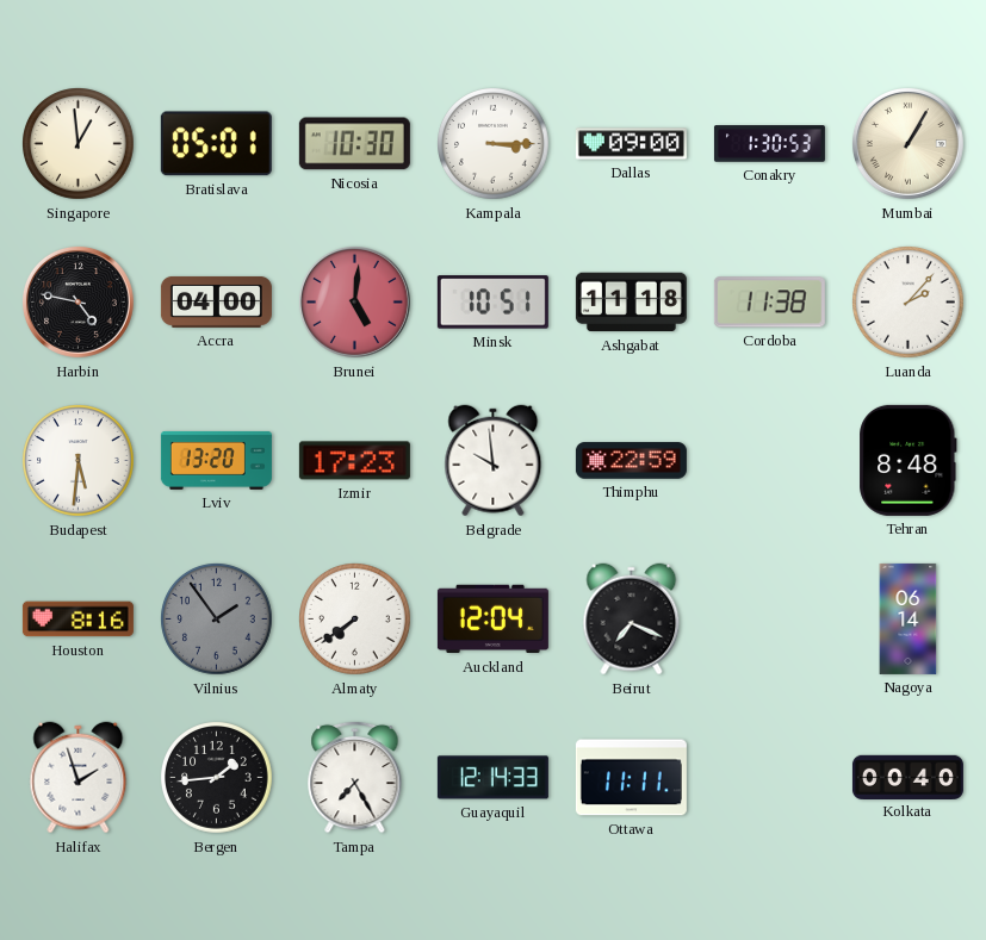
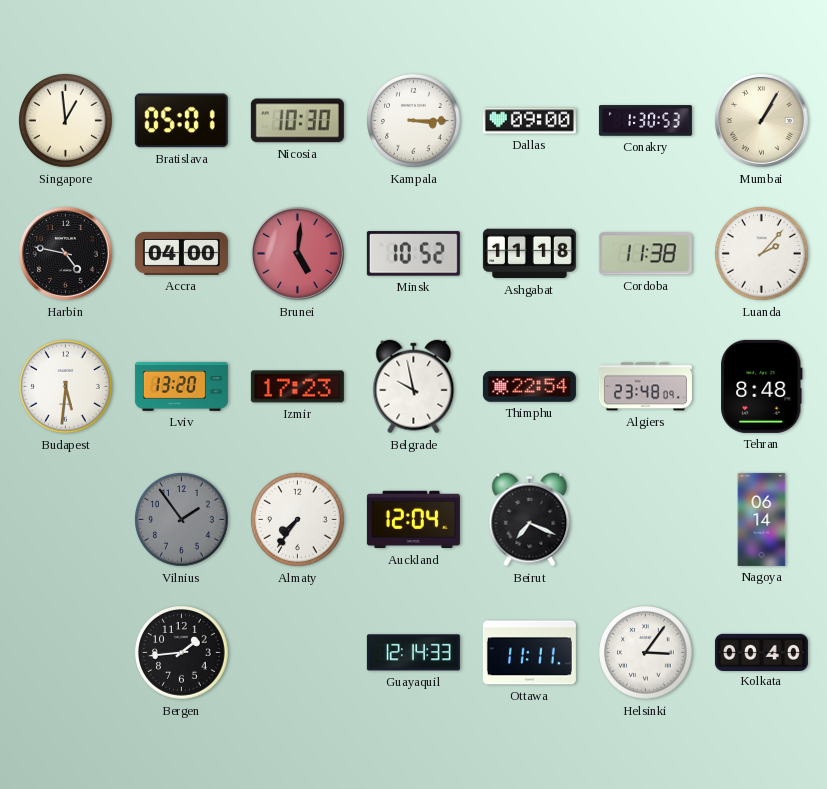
Minsk: 10:51 -> 10:52
Belgrade: 9:59 -> 9:58
Thimphu: 22:59 -> 22:54
Algiers: none -> 23:48
Houston: 8:16 -> none
Almaty: 7:39 -> 7:36
Halifax: 1:57 -> none
Tampa: 7:25 -> none
Helsinki: none -> 3:06
